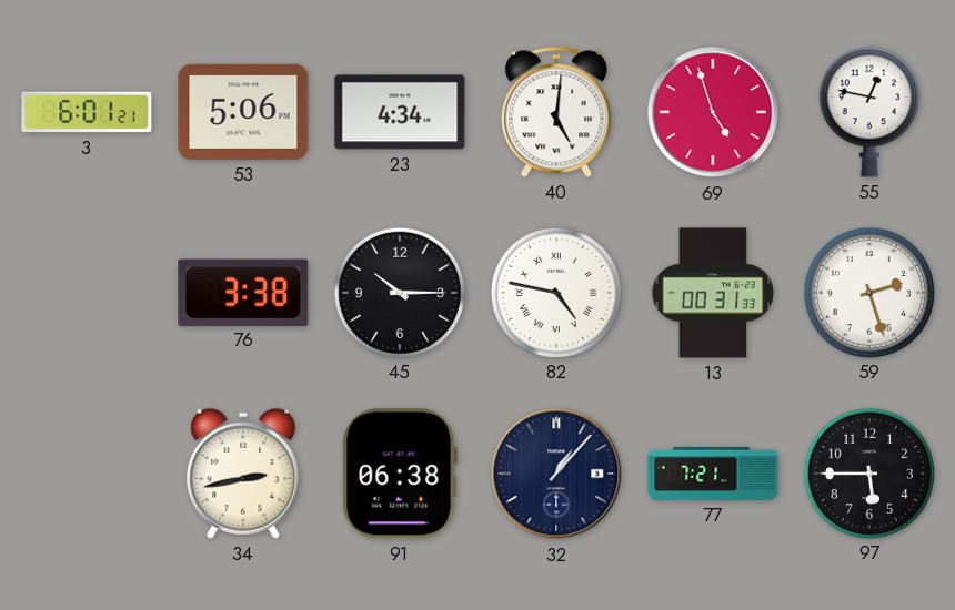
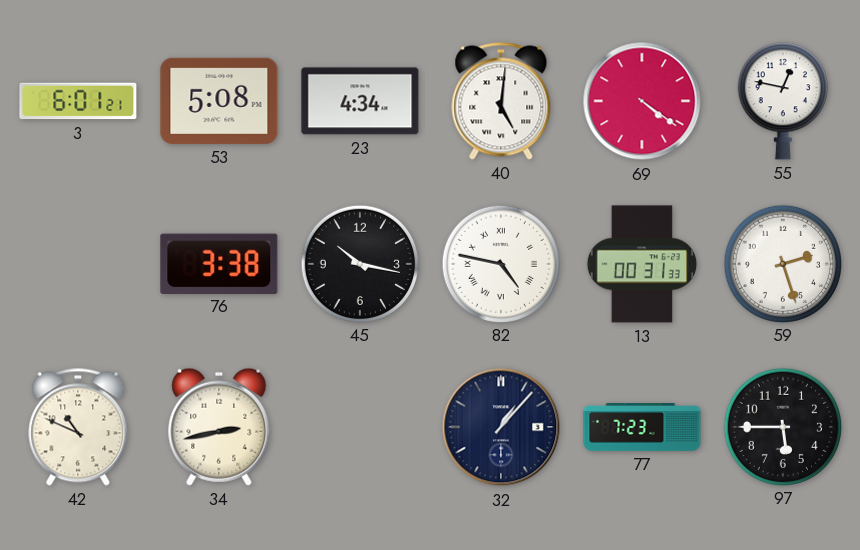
53: 5:06 -> 5:08
69: 4:57 -> 4:21
45: 10:15 -> 10:17
42: none -> 10:49
91: 06:38 -> none
77: 7:21 -> 7:23
